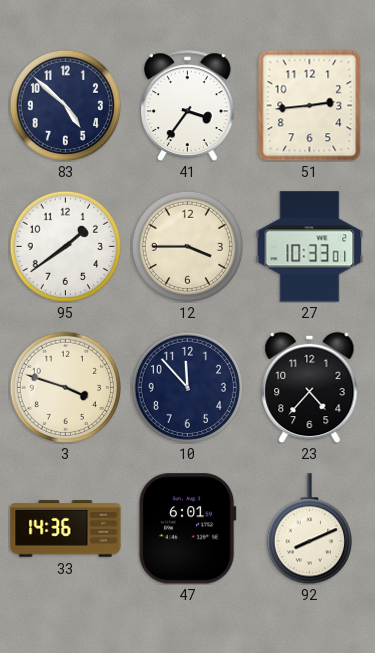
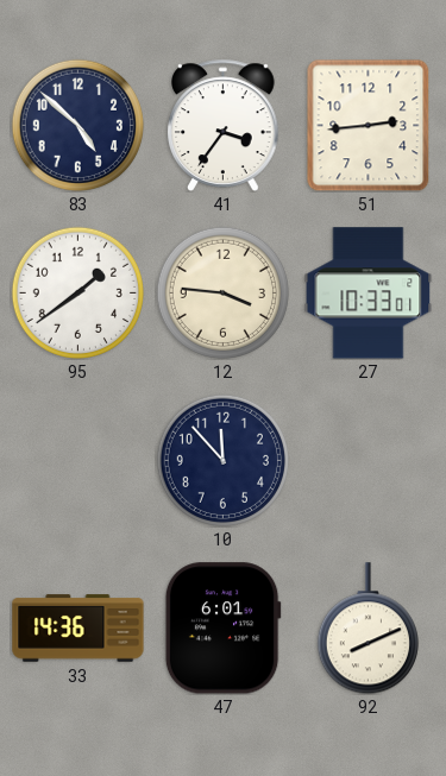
12: 3:45 -> 3:46
3: 3:48 -> none
23: 4:37 -> none
